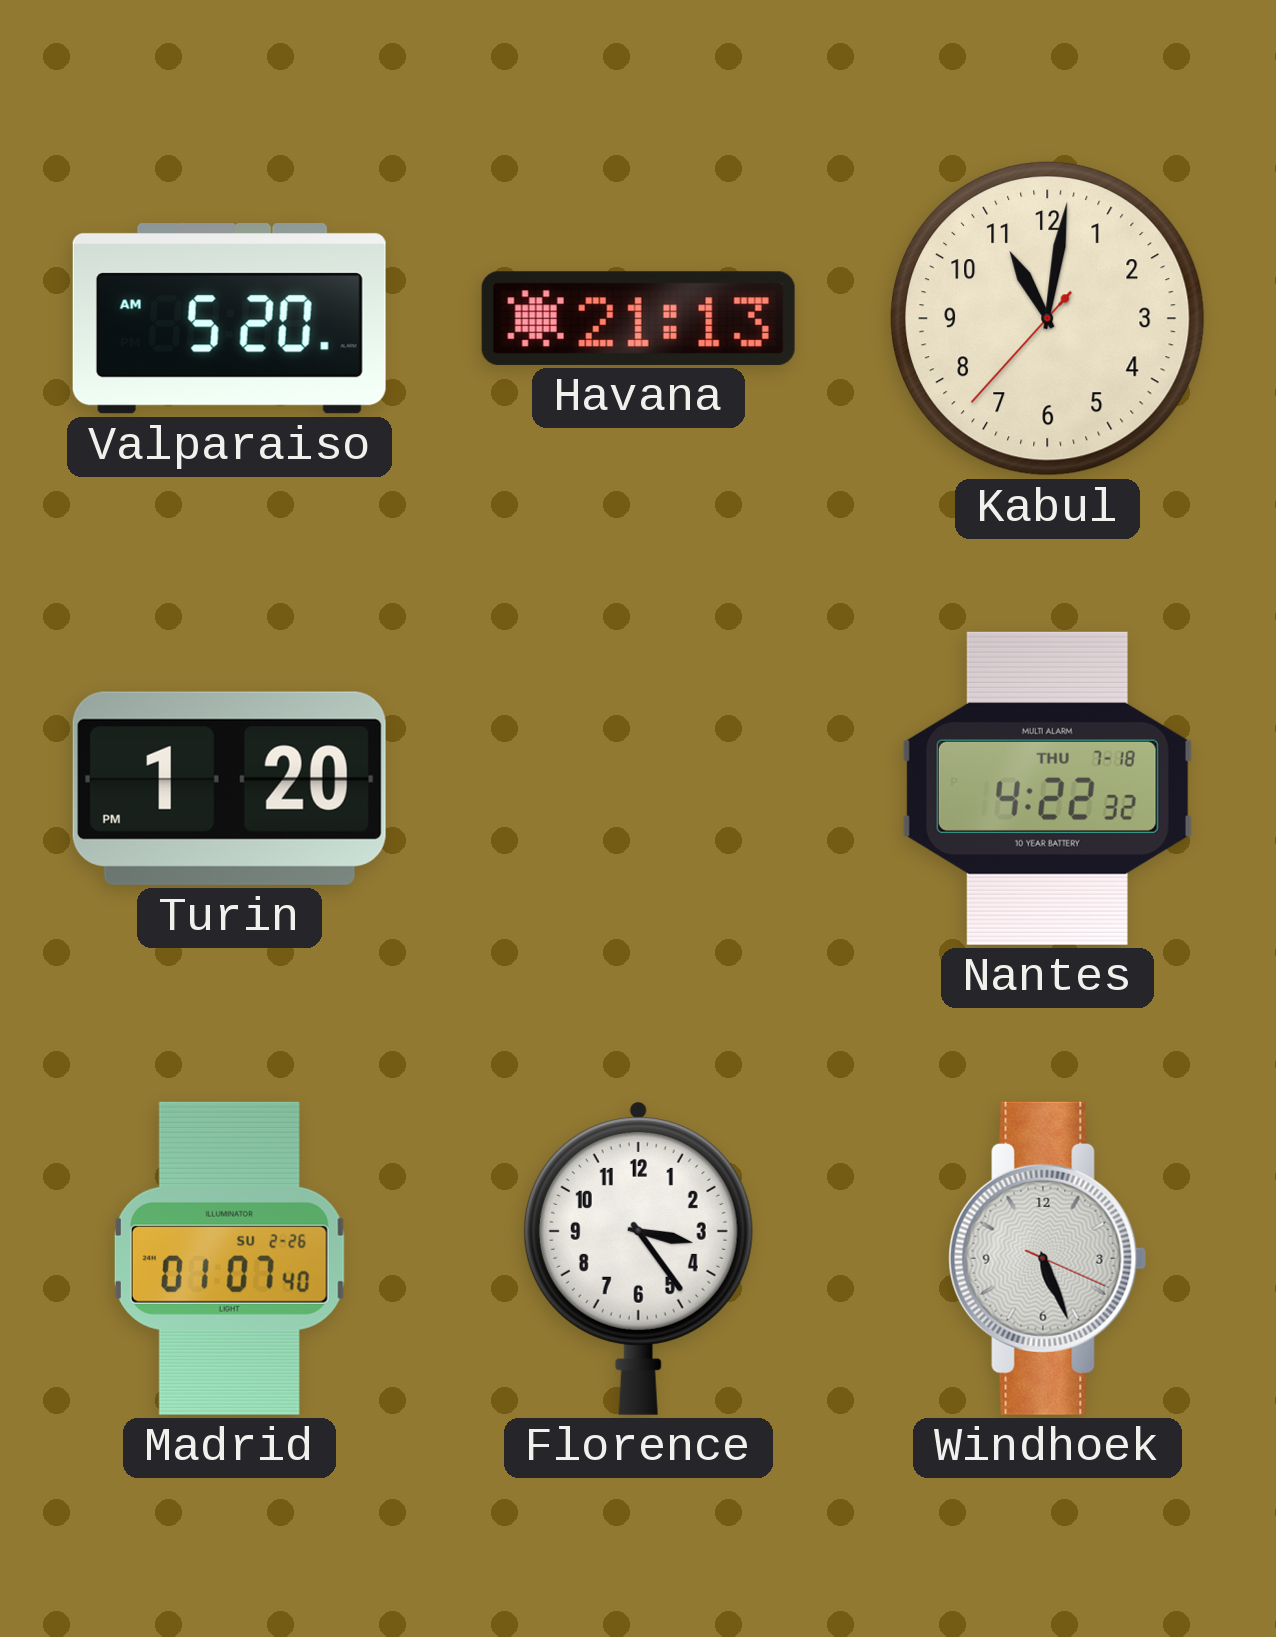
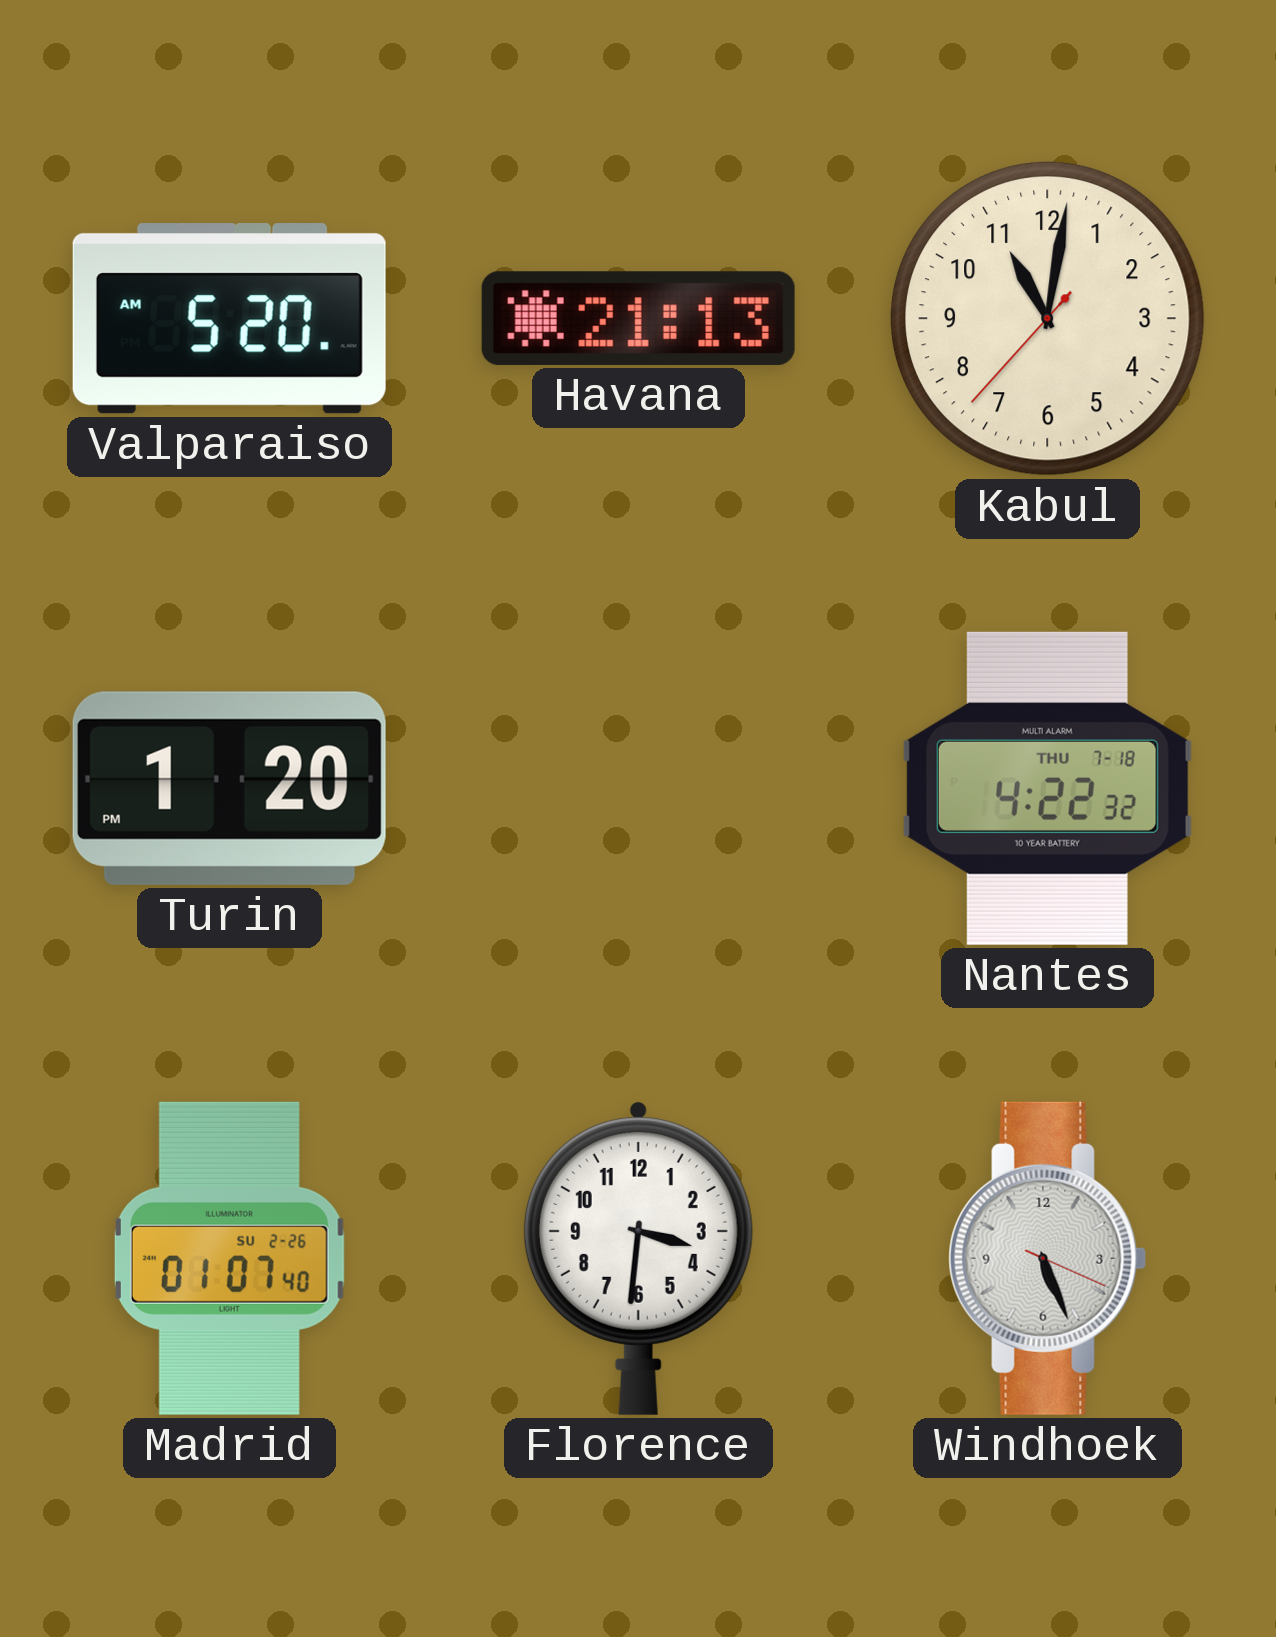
Florence: 3:24 -> 3:31
